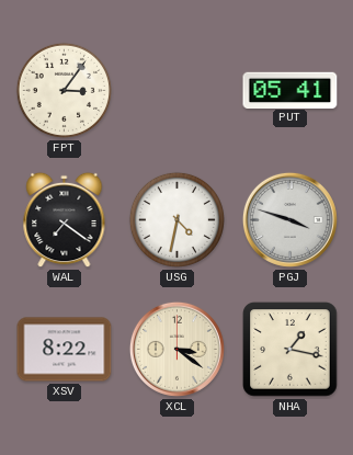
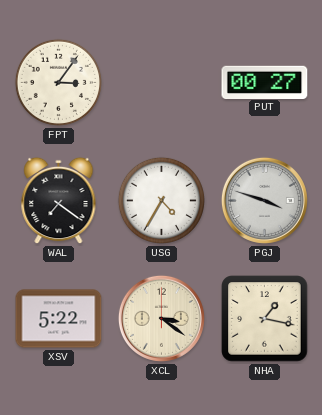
PUT: 05:41 -> 00:27
USG: 4:32 -> 4:35
XSV: 8:22 -> 5:22
